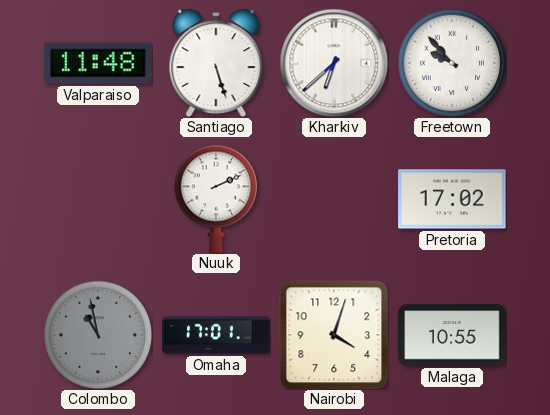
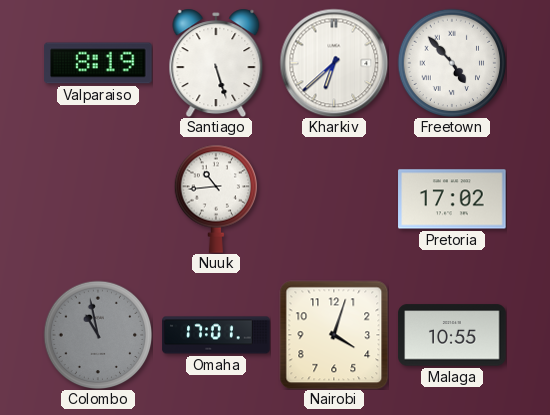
Valparaiso: 11:48 -> 8:19
Freetown: 9:53 -> 4:53
Nuuk: 2:11 -> 10:44
